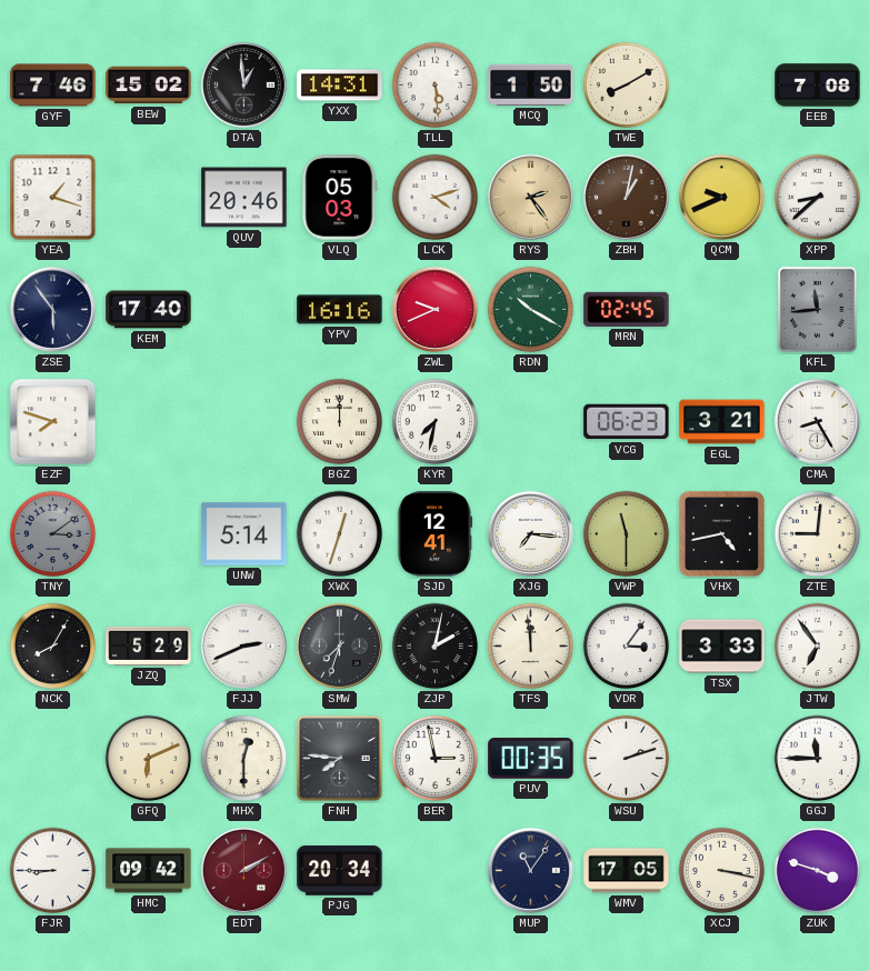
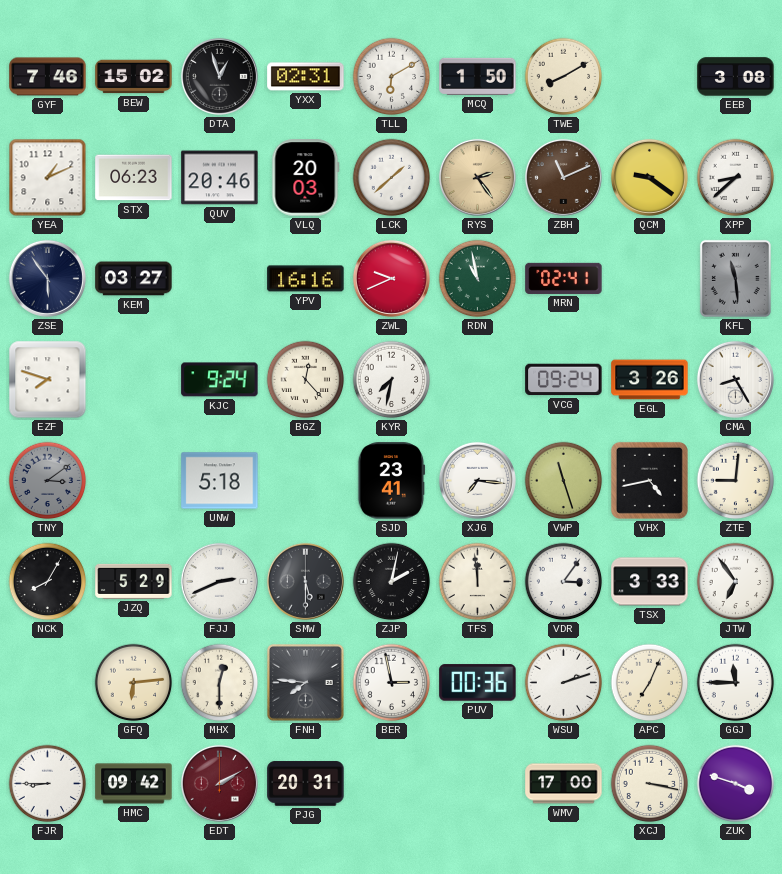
DTA: 12:59 -> 12:57
YXX: 14:31 -> 02:31
TLL: 5:29 -> 6:10
EEB: 7:08 -> 3:08
YEA: 1:18 -> 1:11
STX: none -> 06:23
VLQ: 05:03 -> 20:03
LCK: 4:12 -> 1:38
ZBH: 1:02 -> 11:11
QCM: 9:41 -> 9:21
KEM: 17:40 -> 03:27
RDN: 10:20 -> 10:58
MRN: 02:45 -> 02:41
KFL: 11:44 -> 11:29
KJC: none -> 9:24
BGZ: 12:00 -> 12:23
VCG: 06:23 -> 09:24
EGL: 3:21 -> 3:26
UNW: 5:14 -> 5:18
XWX: 12:33 -> none
SJD: 12:41 -> 23:41
VWP: 11:30 -> 11:27
SMW: 7:33 -> 5:30
GFQ: 6:11 -> 6:14
PUV: 00:35 -> 00:36
APC: none -> 7:04
PJG: 20:34 -> 20:31
MUP: 11:06 -> none
WMV: 17:05 -> 17:00
